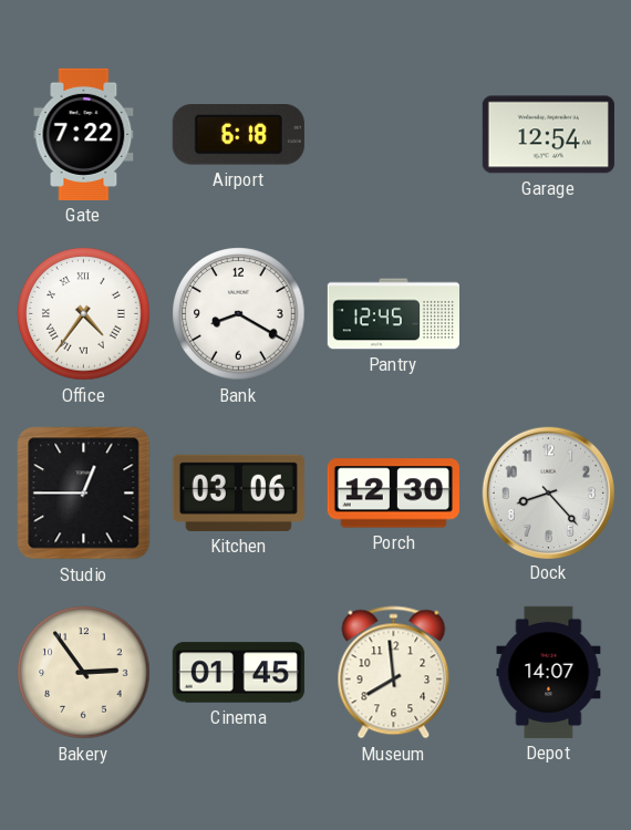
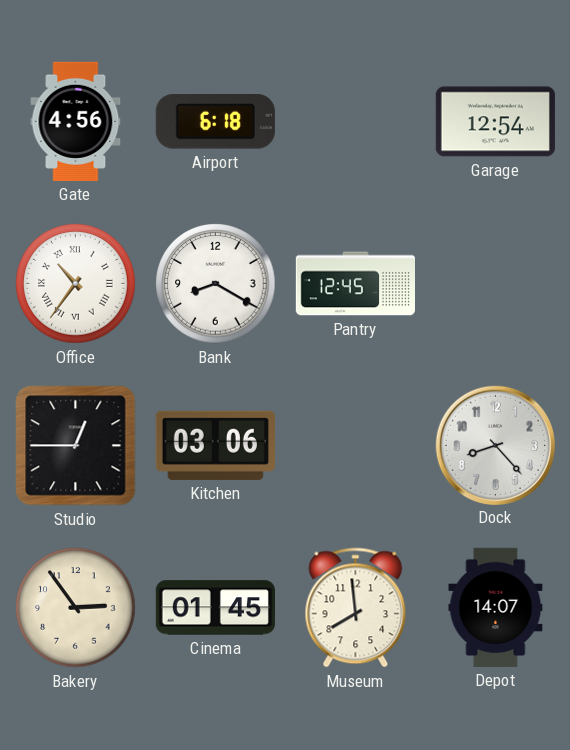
Gate: 7:22 -> 4:56
Office: 4:36 -> 10:36
Porch: 12:30 -> none
